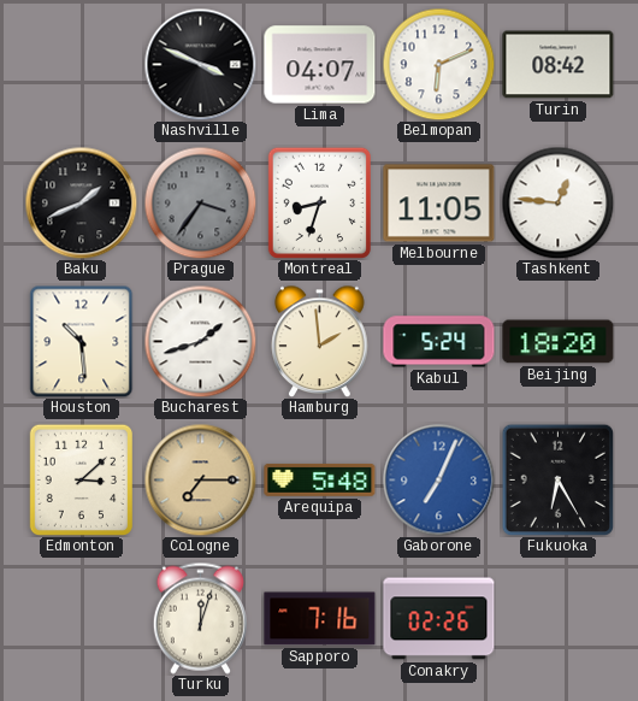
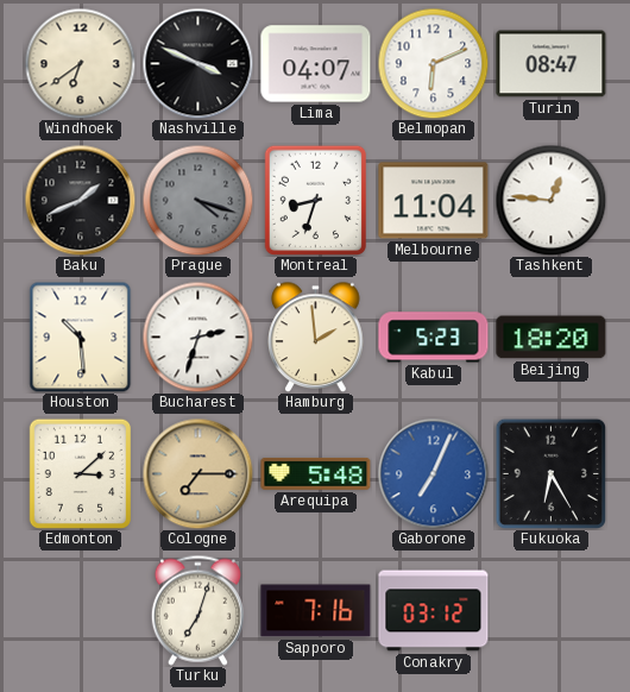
Windhoek: none -> 6:39
Turin: 08:42 -> 08:47
Prague: 3:36 -> 4:18
Melbourne: 11:05 -> 11:04
Bucharest: 1:42 -> 2:33
Kabul: 5:24 -> 5:23
Turku: 12:03 -> 7:03
Conakry: 02:26 -> 03:12
